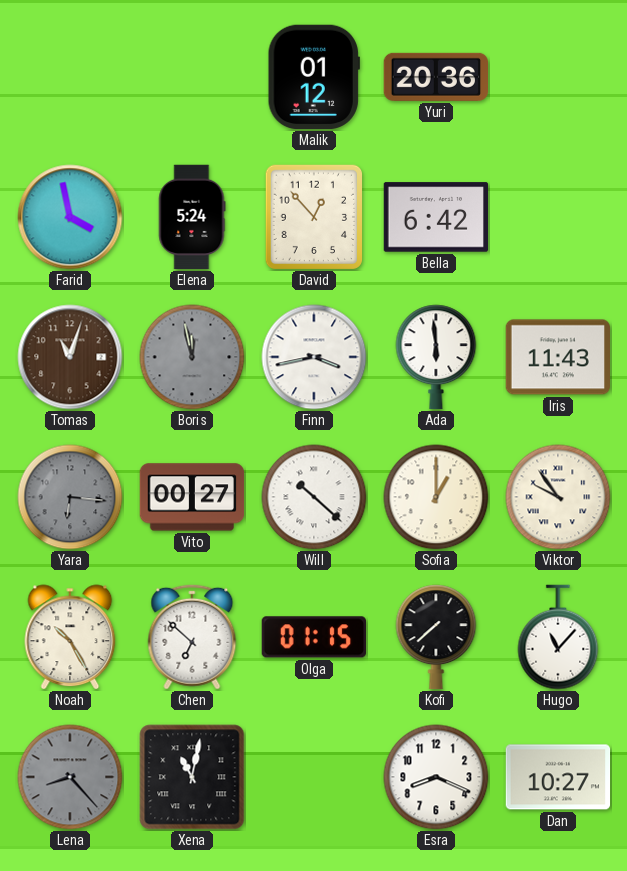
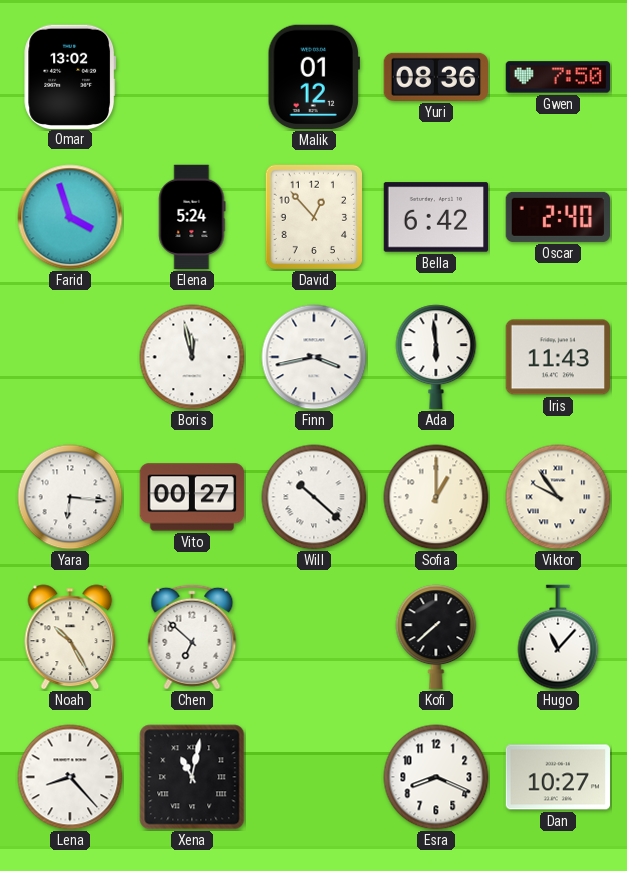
Omar: none -> 13:02
Yuri: 20:36 -> 08:36
Gwen: none -> 7:50
Farid: 3:58 -> 3:57
Oscar: none -> 2:40
Tomas: 11:03 -> none
Boris dial: grey -> white
Yara dial: grey -> white
Olga: 01:15 -> none
Lena dial: grey -> white
